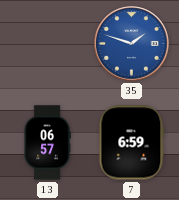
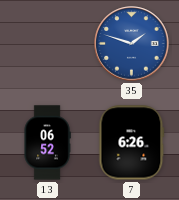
13: 06:57 -> 06:52
7: 6:59 -> 6:26
